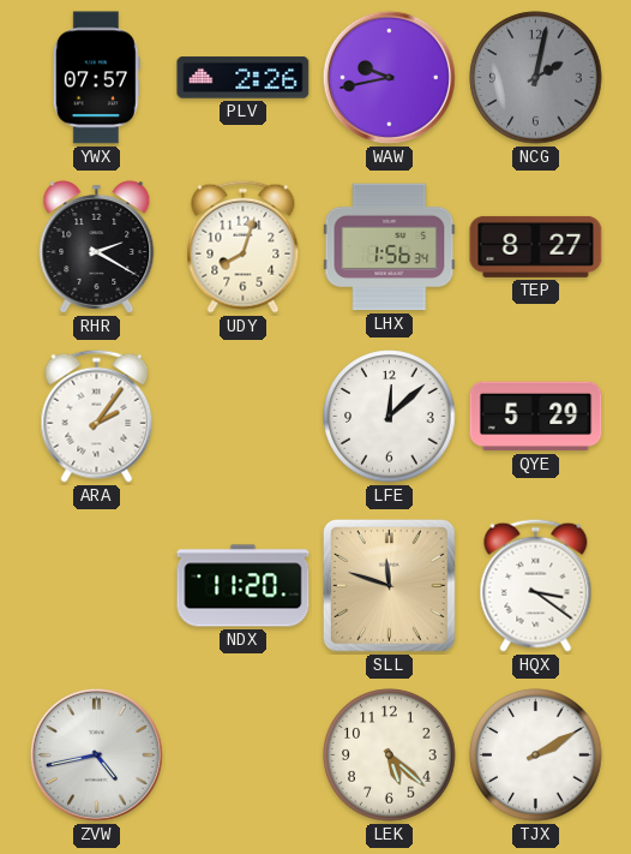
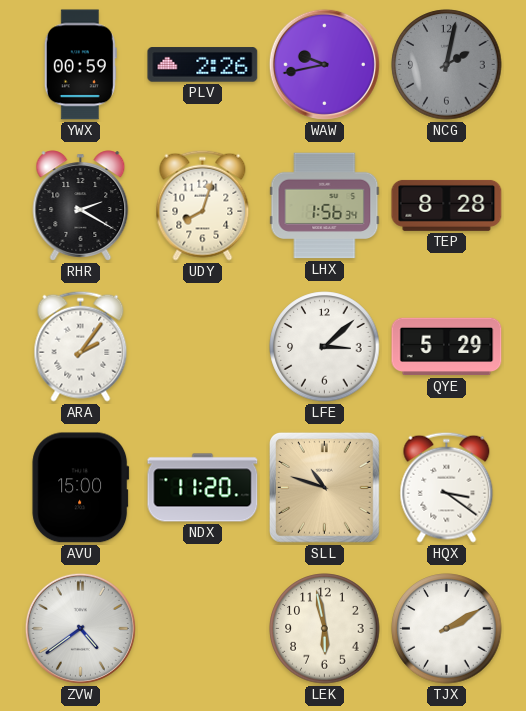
YWX: 07:57 -> 00:59
TEP: 8:27 -> 8:28
LFE: 12:08 -> 3:08
AVU: none -> 15:00
SLL: 11:48 -> 10:48
ZVW: 4:43 -> 4:39
LEK: 5:22 -> 5:58
